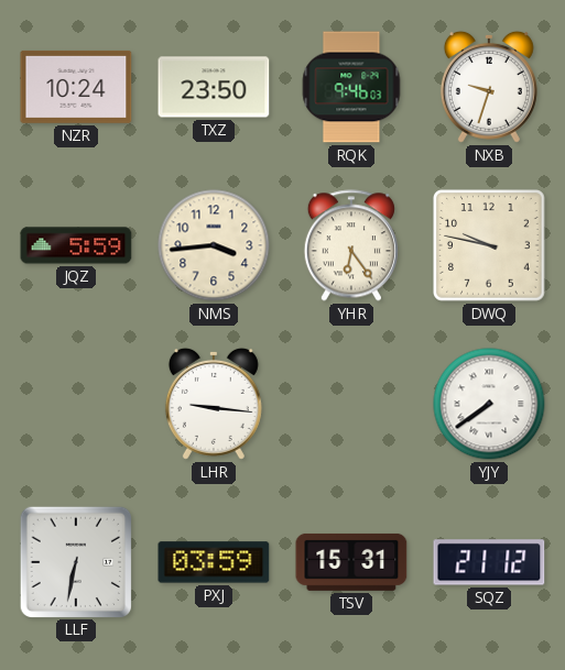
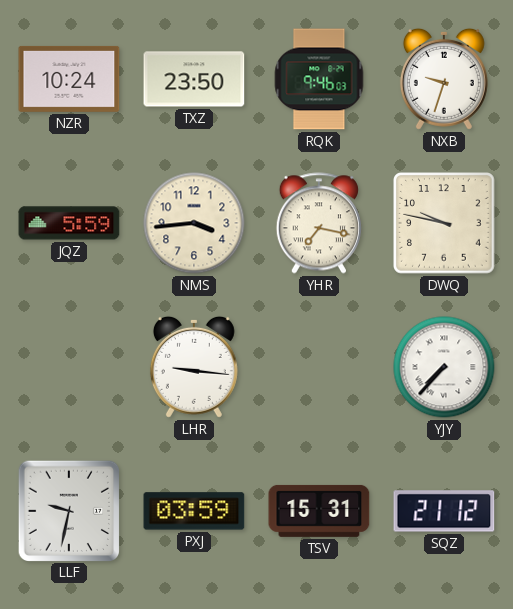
YHR: 6:24 -> 7:17
YJY: 7:39 -> 7:37
LLF: 6:32 -> 9:32
